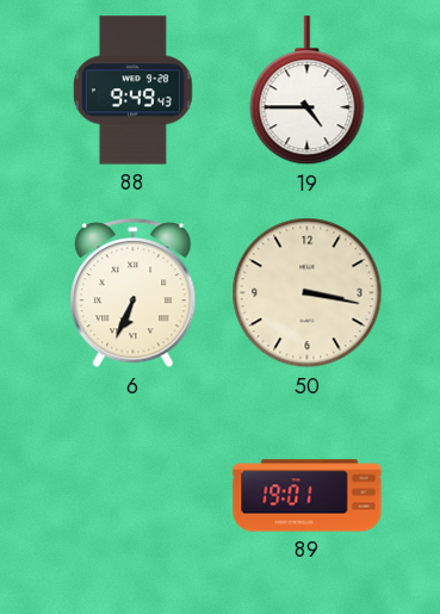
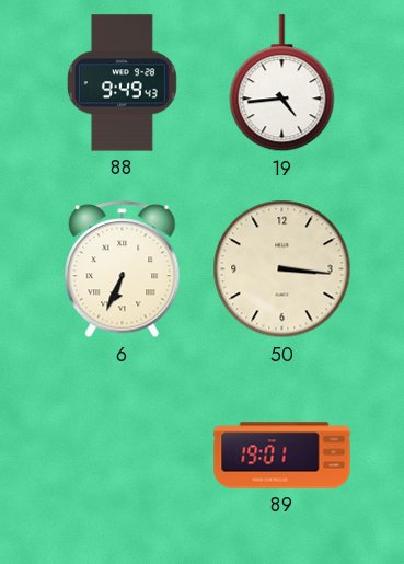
19: 4:45 -> 4:44
50: 3:17 -> 3:16
